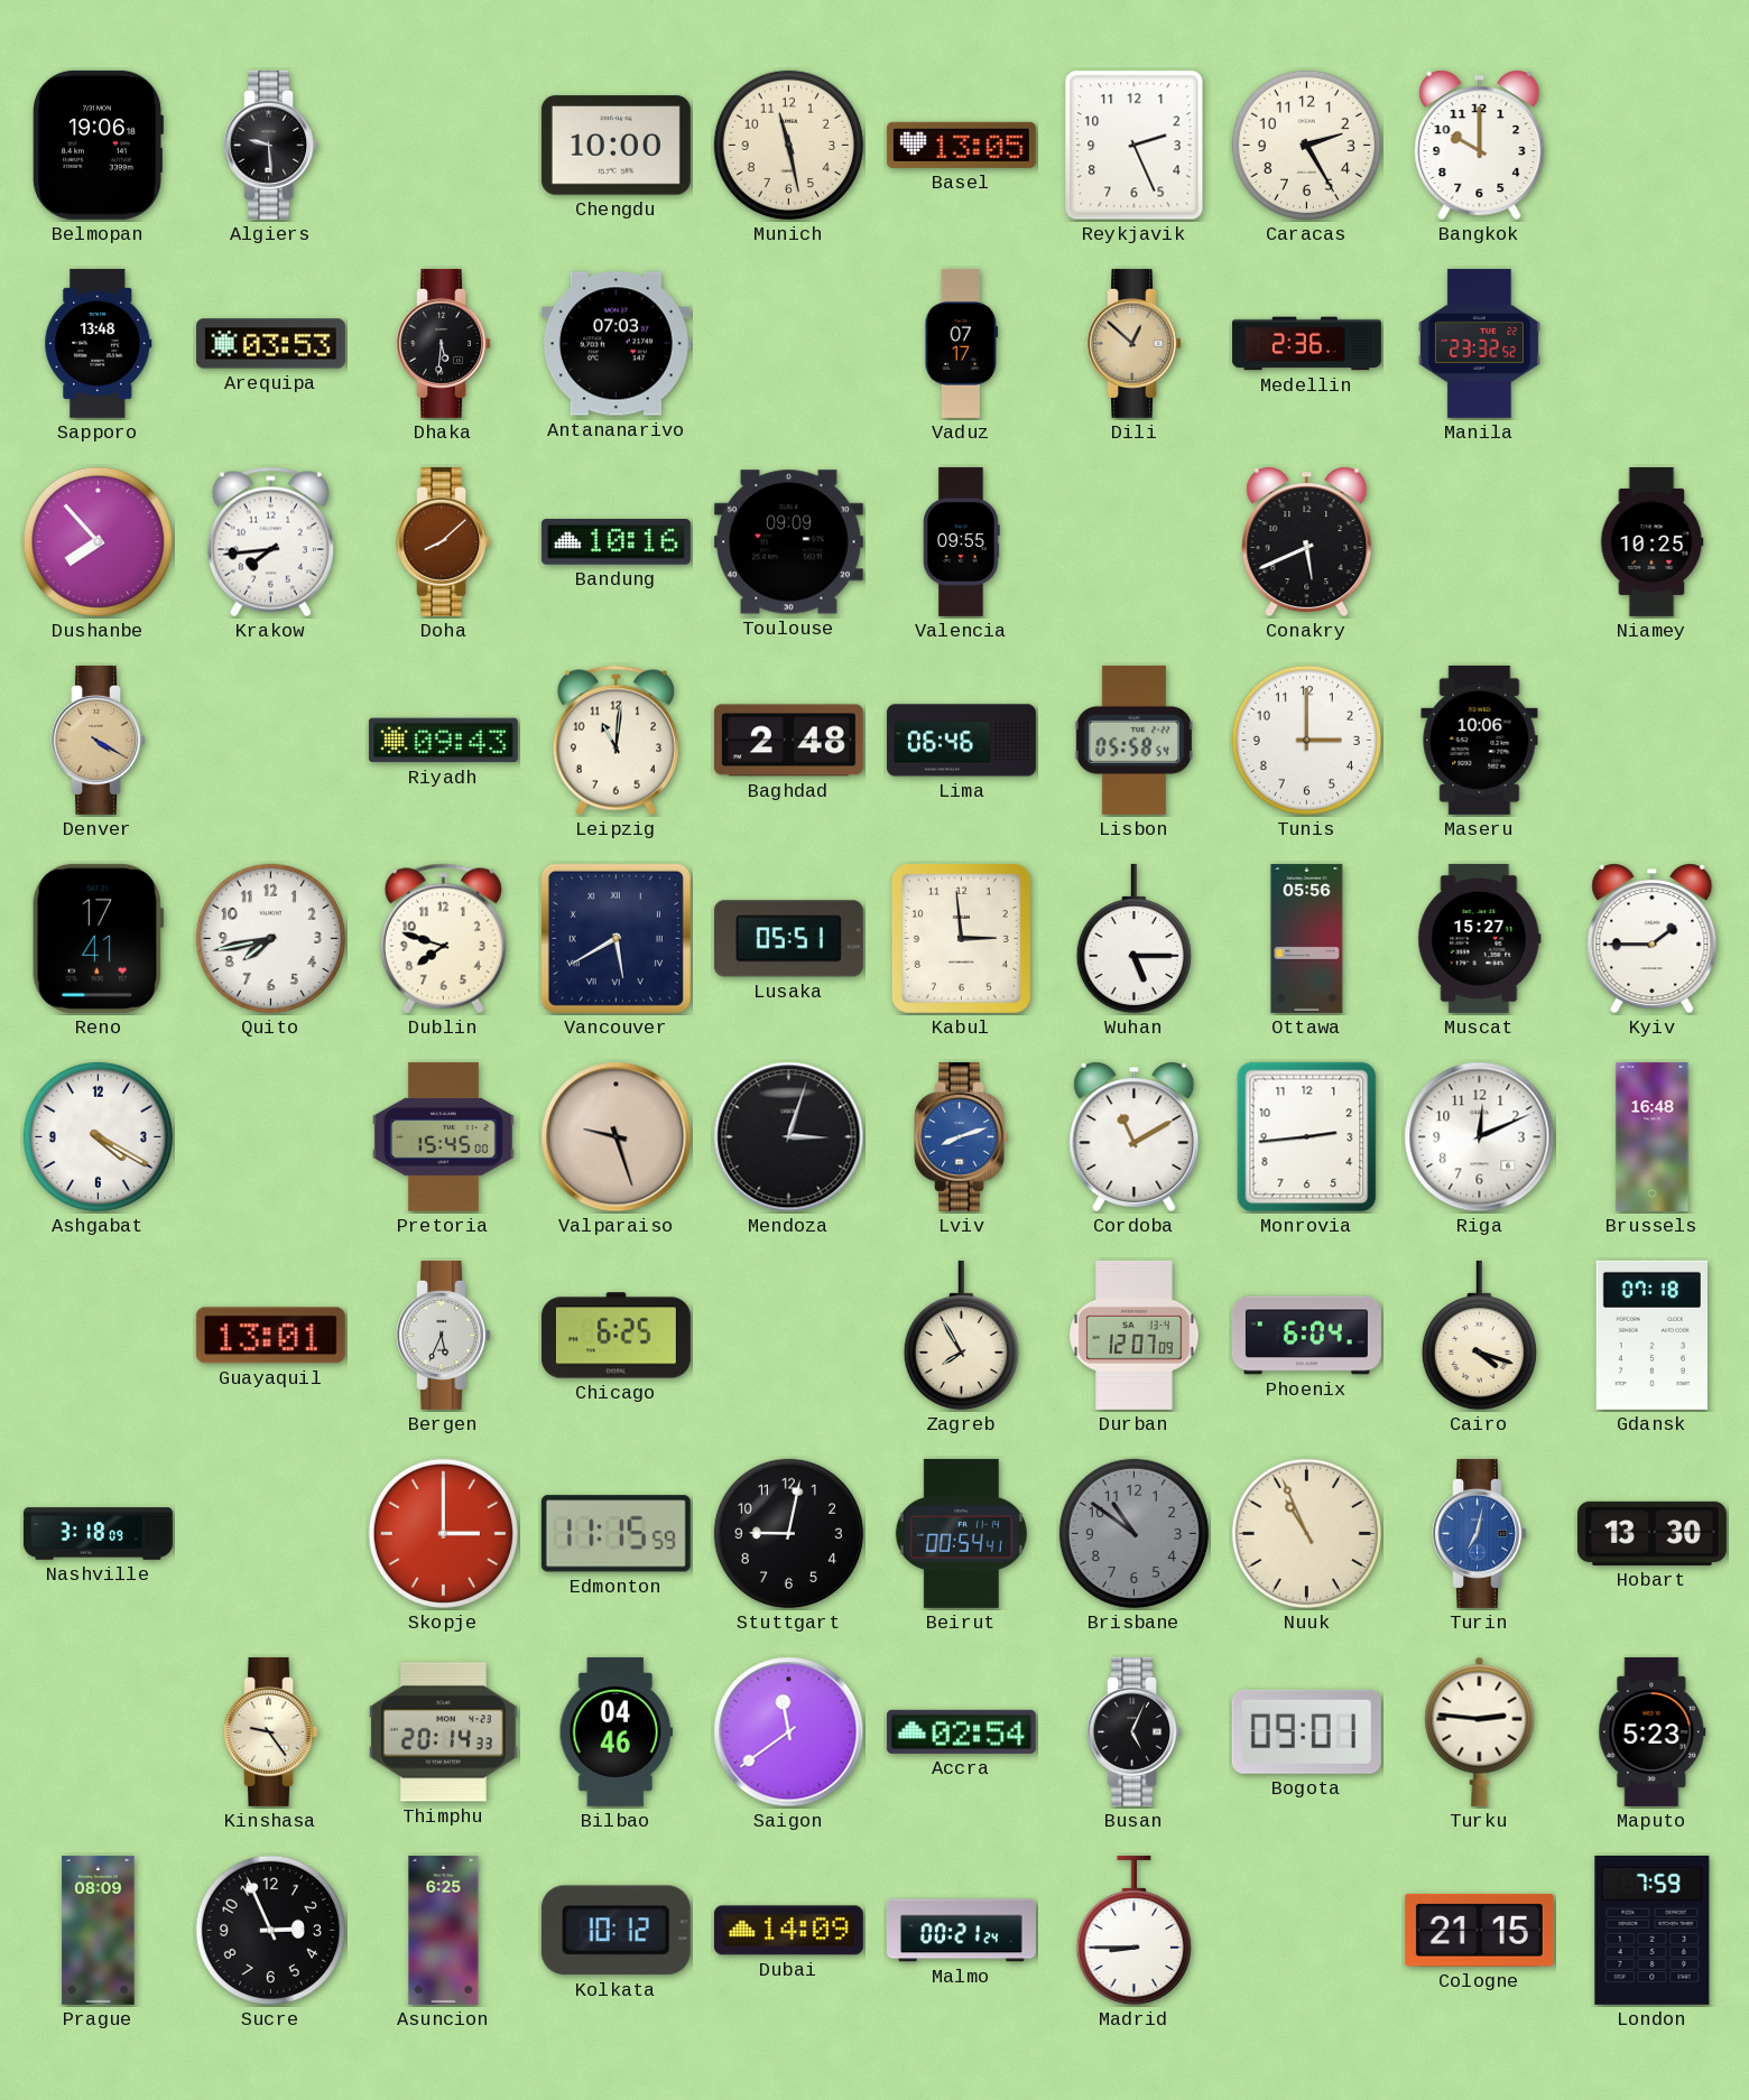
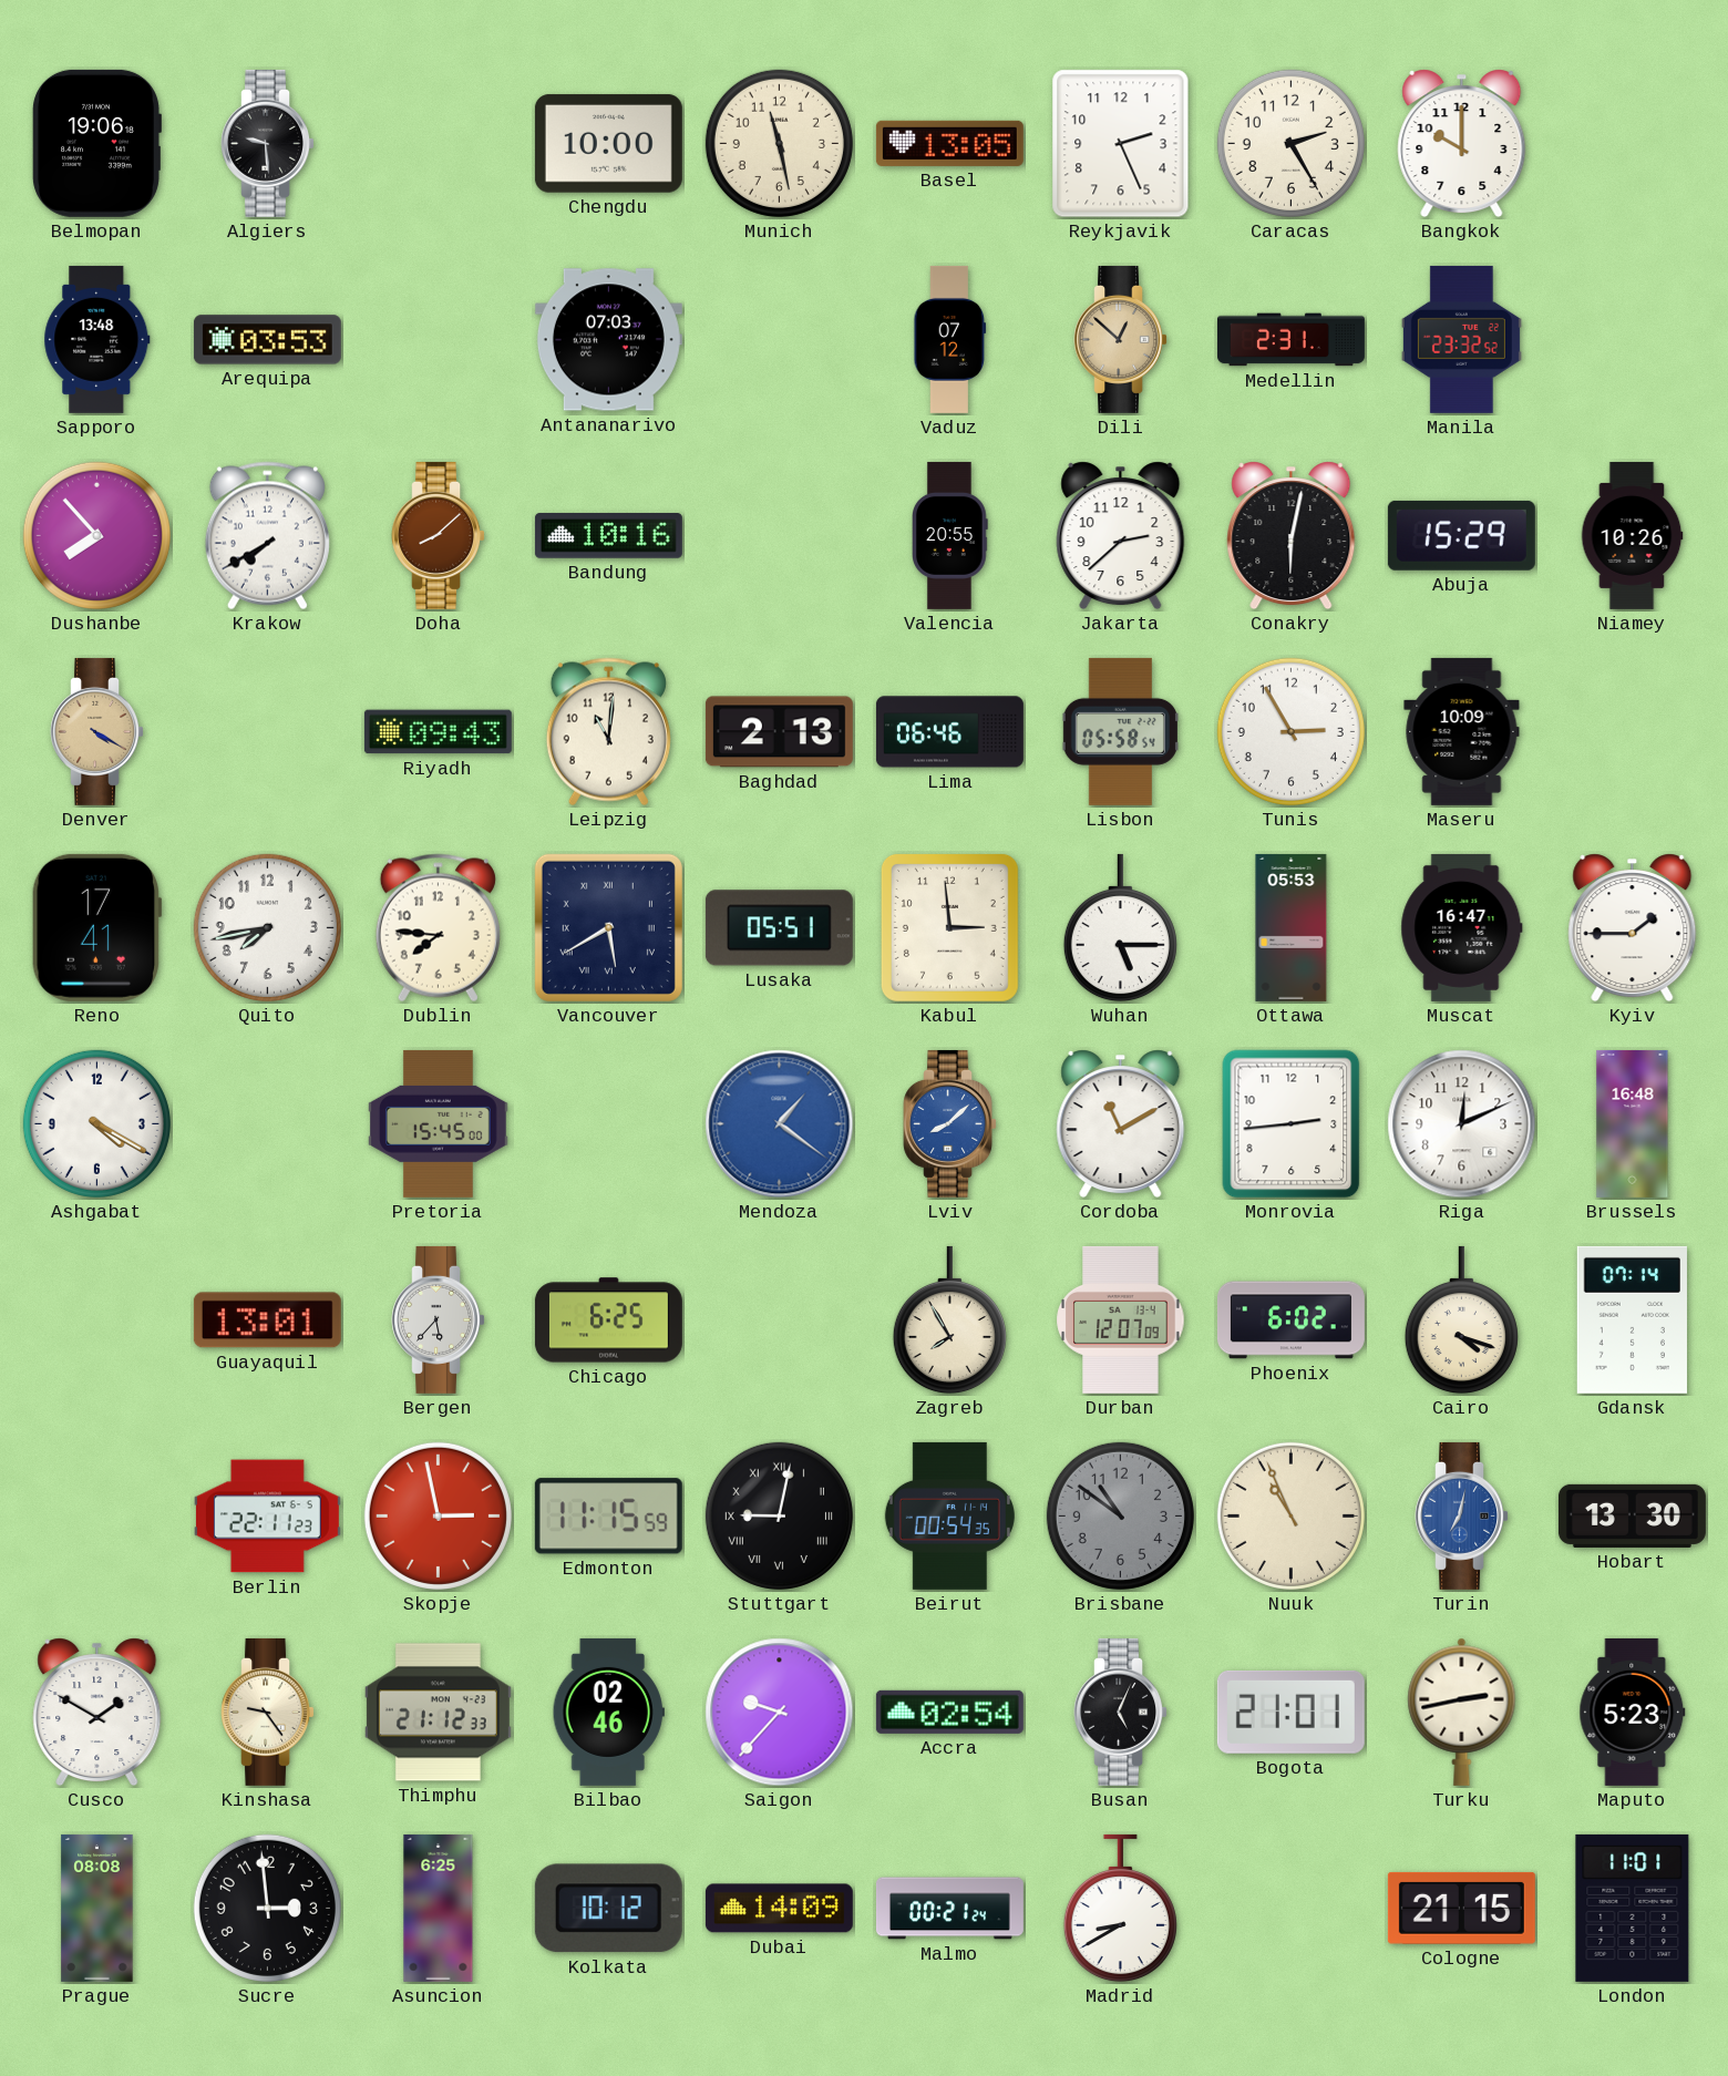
Dhaka: 5:31 -> none
Vaduz: 07:17 -> 07:12
Medellin: 2:36 -> 2:31
Krakow: 7:44 -> 7:40
Toulouse: 09:09 -> none
Valencia: 09:55 -> 20:55
Jakarta: none -> 2:38
Conakry: 5:41 -> 6:02
Abuja: none -> 15:29
Niamey: 10:25 -> 10:26
Baghdad: 2:48 -> 2:13
Tunis: 3:00 -> 2:55
Maseru: 10:06 -> 10:09
Dublin: 7:48 -> 7:46
Ottawa: 05:56 -> 05:53
Muscat: 15:27 -> 16:47
Valparaiso: 9:27 -> none
Mendoza: 3:03 -> 1:21
Mendoza dial: black -> blue
Lviv: 8:12 -> 8:08
Bergen: 5:34 -> 5:37
Phoenix: 6:04 -> 6:02
Gdansk: 07:18 -> 07:14
Nashville: 3:18 -> none
Berlin: none -> 22:11
Skopje: 3:00 -> 2:58
Stuttgart numerals: Arabic -> Roman
Beirut: 00:54:41 -> 00:54:35
Cusco: none -> 1:50
Thimphu: 20:14 -> 21:12
Bilbao: 04:46 -> 02:46
Saigon: 11:39 -> 9:37
Bogota: 09:01 -> 21:01
Turku: 2:46 -> 2:43
Prague: 08:09 -> 08:08
Sucre: 2:56 -> 2:59
Madrid: 8:45 -> 8:40
London: 7:59 -> 11:01
